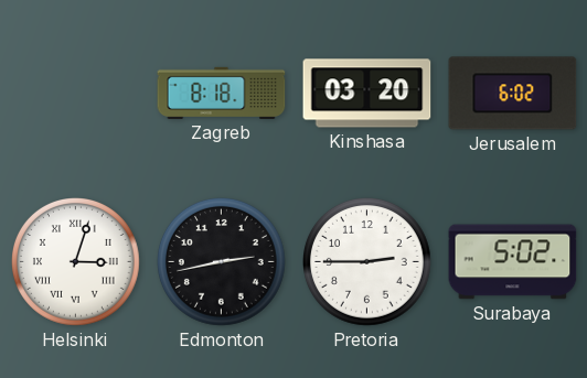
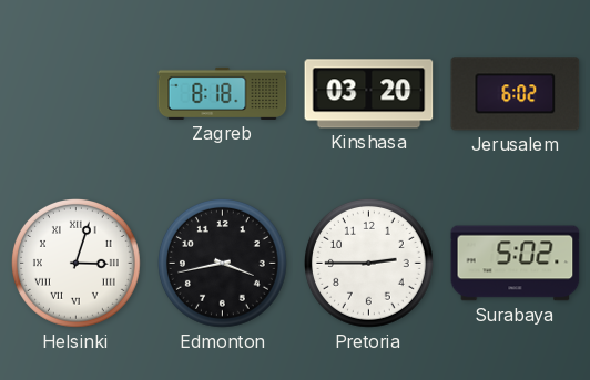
Edmonton: 2:43 -> 3:43
